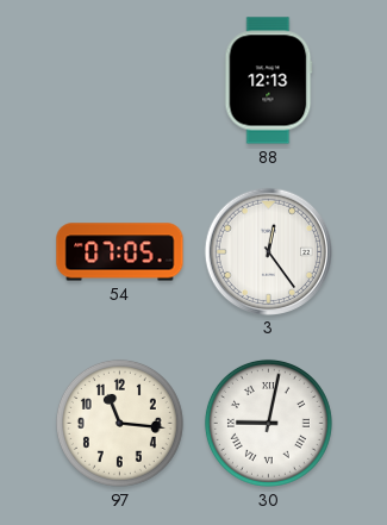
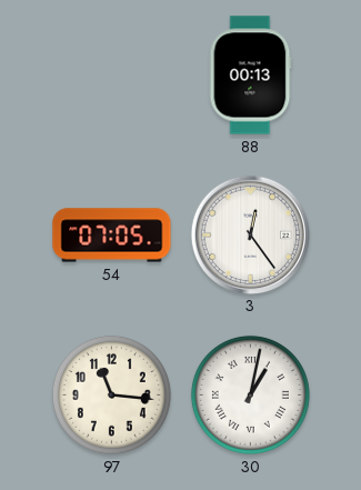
88: 12:13 -> 00:13
30: 9:02 -> 1:02
